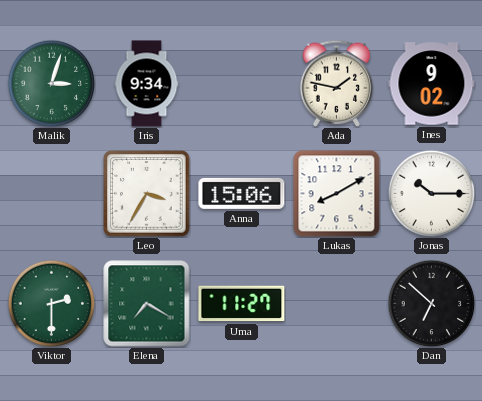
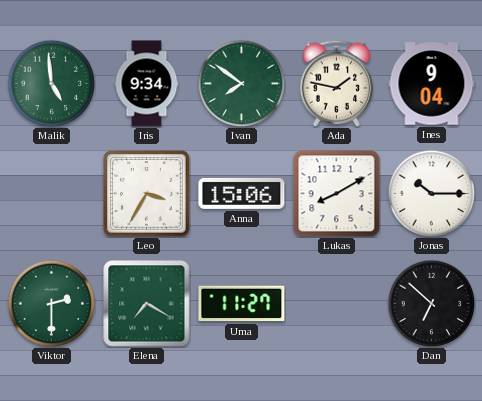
Malik: 3:03 -> 4:59
Ivan: none -> 7:51
Ines: 9:02 -> 9:04
